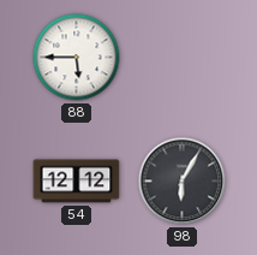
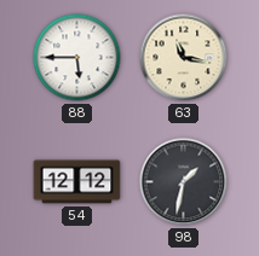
63: none -> 11:17
98: 6:05 -> 1:32
